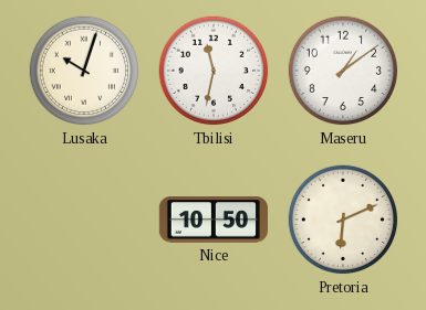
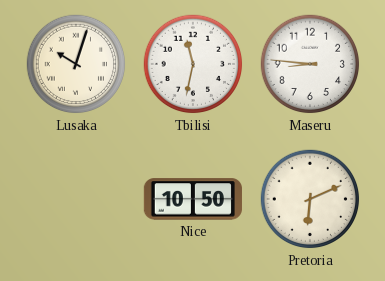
Maseru: 1:09 -> 8:46
